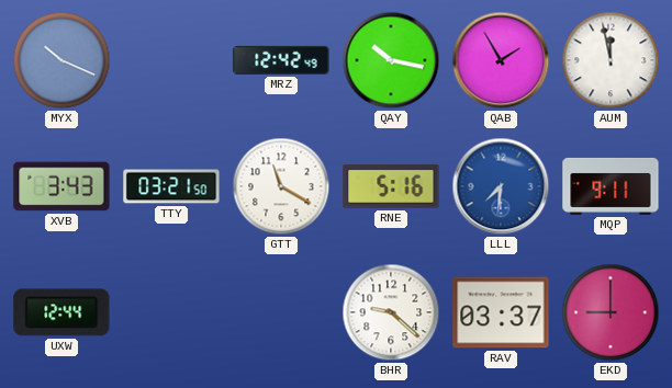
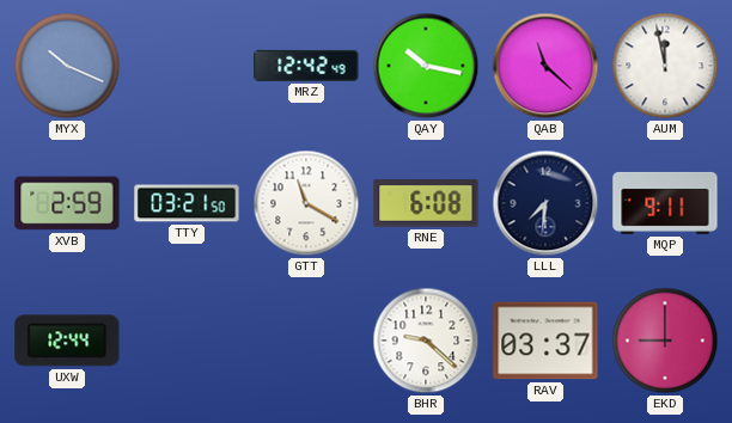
QAB: 1:55 -> 11:22
XVB: 3:43 -> 2:59
RNE: 5:16 -> 6:08
LLL dial: blue -> navy
